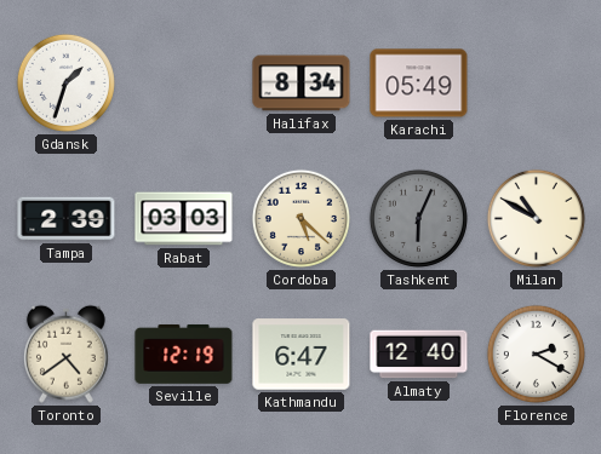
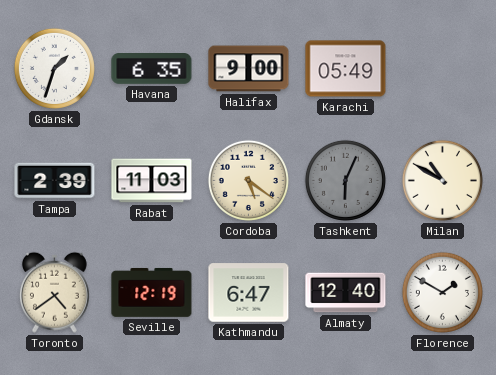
Havana: none -> 6:35
Halifax: 8:34 -> 9:00
Rabat: 03:03 -> 11:03
Cordoba: 5:22 -> 5:21
Florence: 2:20 -> 1:50
